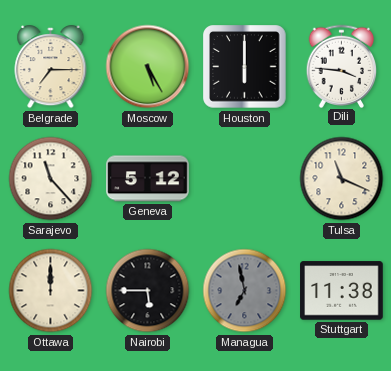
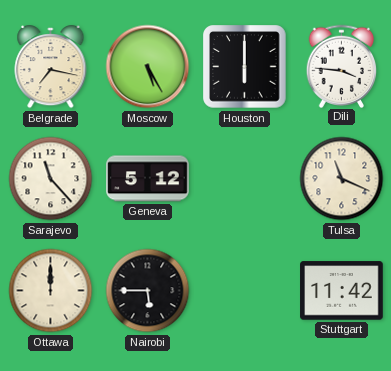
Belgrade: 7:15 -> 7:17
Managua: 6:58 -> none
Stuttgart: 11:38 -> 11:42
